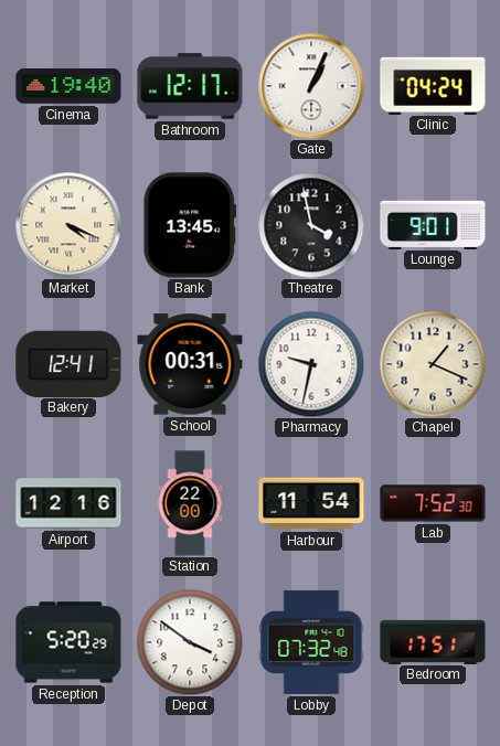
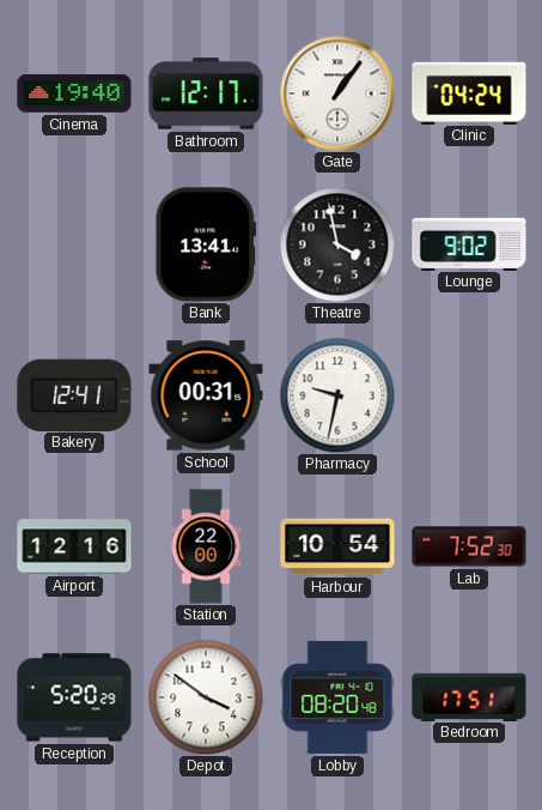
Gate: 1:04 -> 1:06
Market: 4:19 -> none
Bank: 13:45 -> 13:41
Lounge: 9:01 -> 9:02
Chapel: 1:19 -> none
Harbour: 11:54 -> 10:54
Lobby: 07:32 -> 08:20
